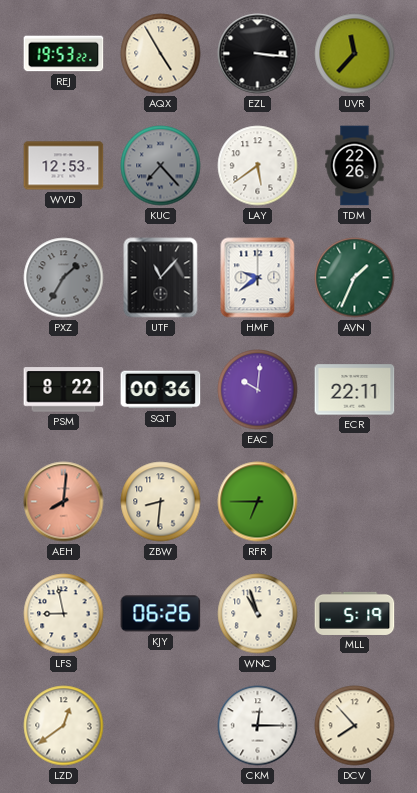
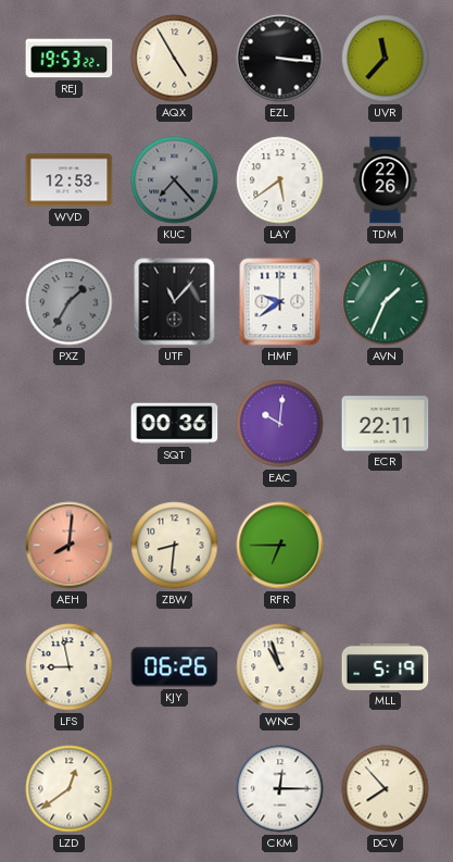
PSM: 8:22 -> none
